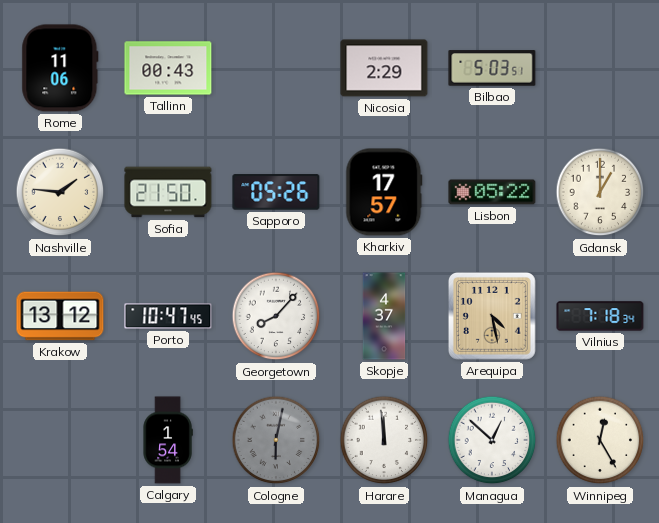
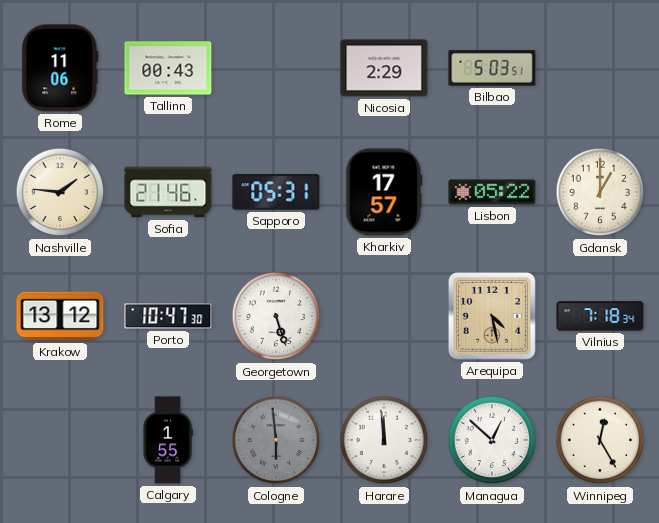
Sofia: 21:50 -> 21:46
Sapporo: 05:26 -> 05:31
Porto: 10:47:45 -> 10:47:30
Georgetown: 8:07 -> 5:27
Skopje: 4:37 -> none
Calgary: 1:54 -> 1:55
Cologne: 6:02 -> 5:59
